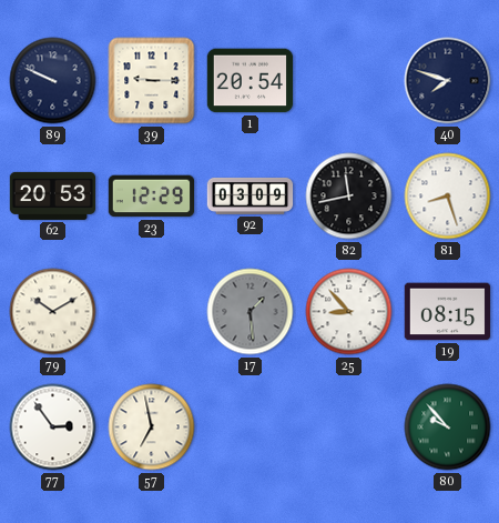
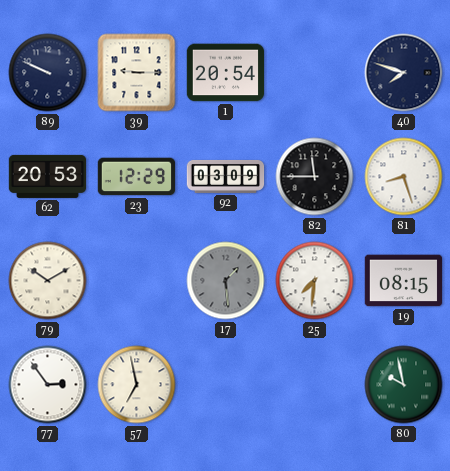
82: 11:43 -> 11:45
25: 8:53 -> 7:31
80: 9:53 -> 9:58
